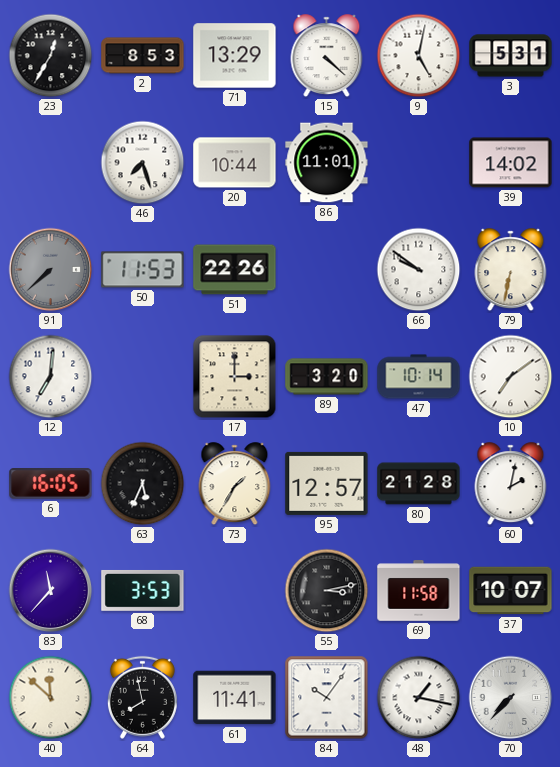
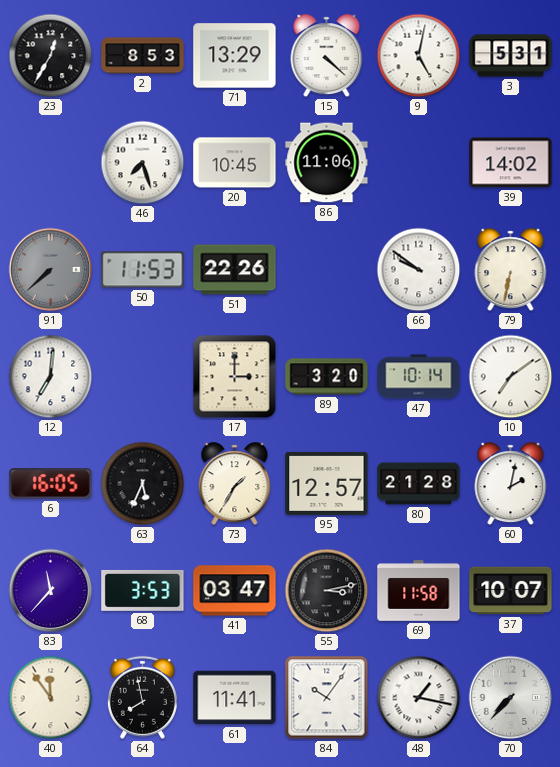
20: 10:44 -> 10:45
86: 11:01 -> 11:06
41: none -> 03:47
40: 11:52 -> 11:54
